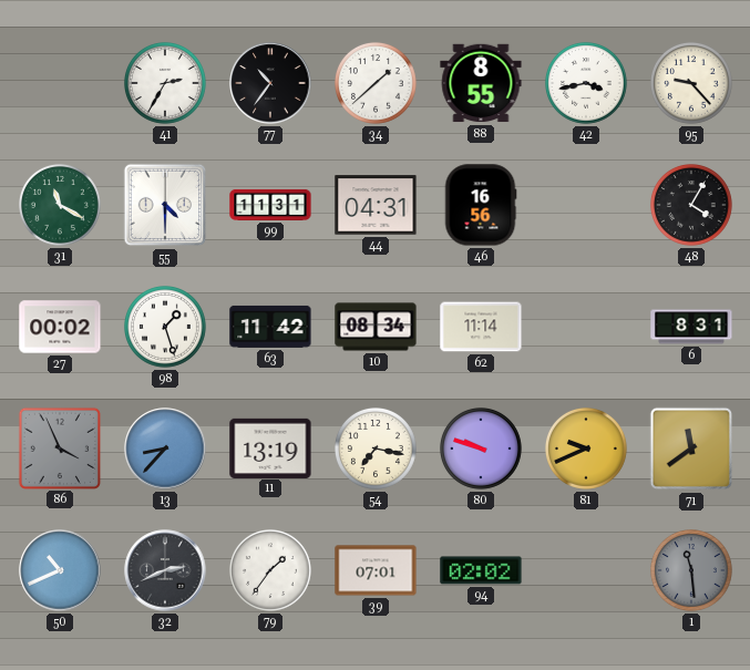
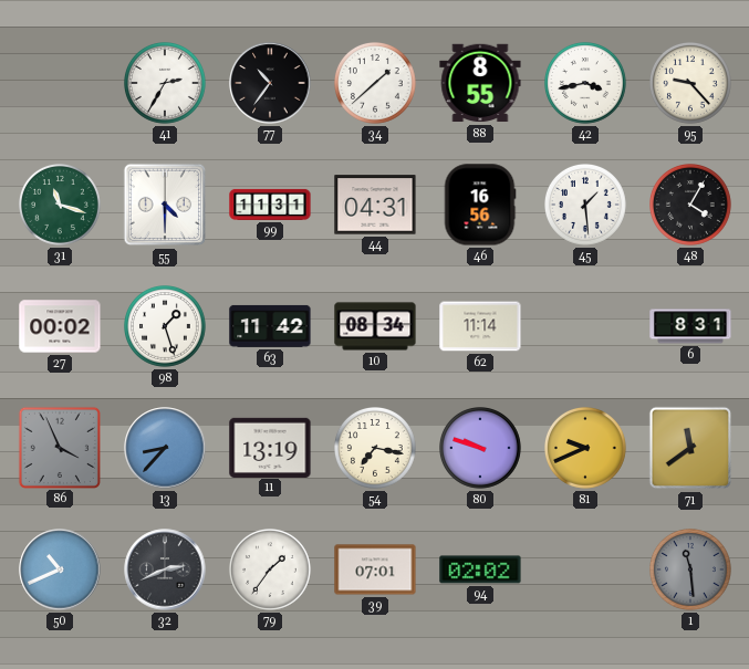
31: 11:20 -> 11:18
45: none -> 1:29
